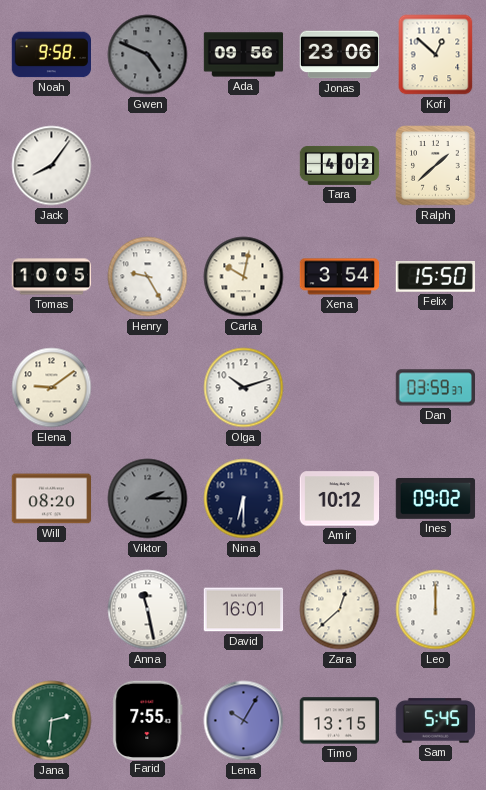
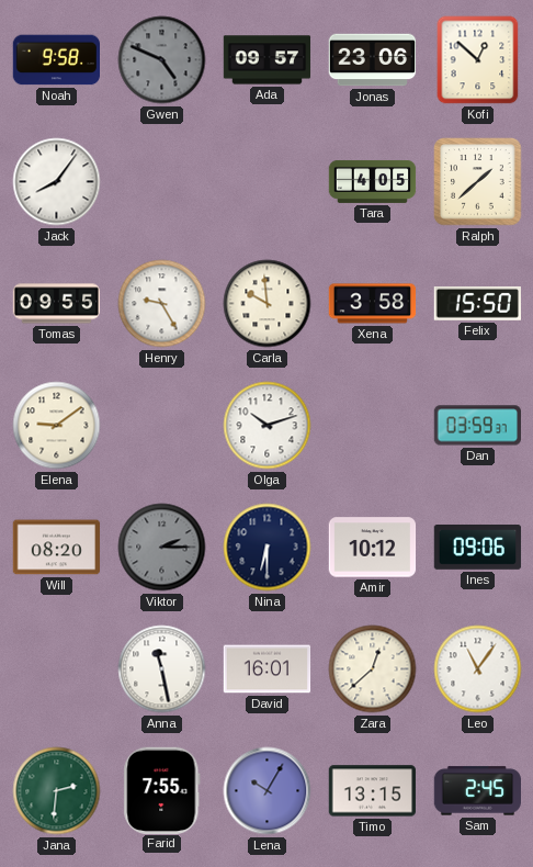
Ada: 09:56 -> 09:57
Tara: 4:02 -> 4:05
Tomas: 10:05 -> 09:55
Carla: 10:02 -> 9:59
Xena: 3:54 -> 3:58
Ines: 09:02 -> 09:06
Leo: 12:00 -> 11:06
Sam: 5:45 -> 2:45
